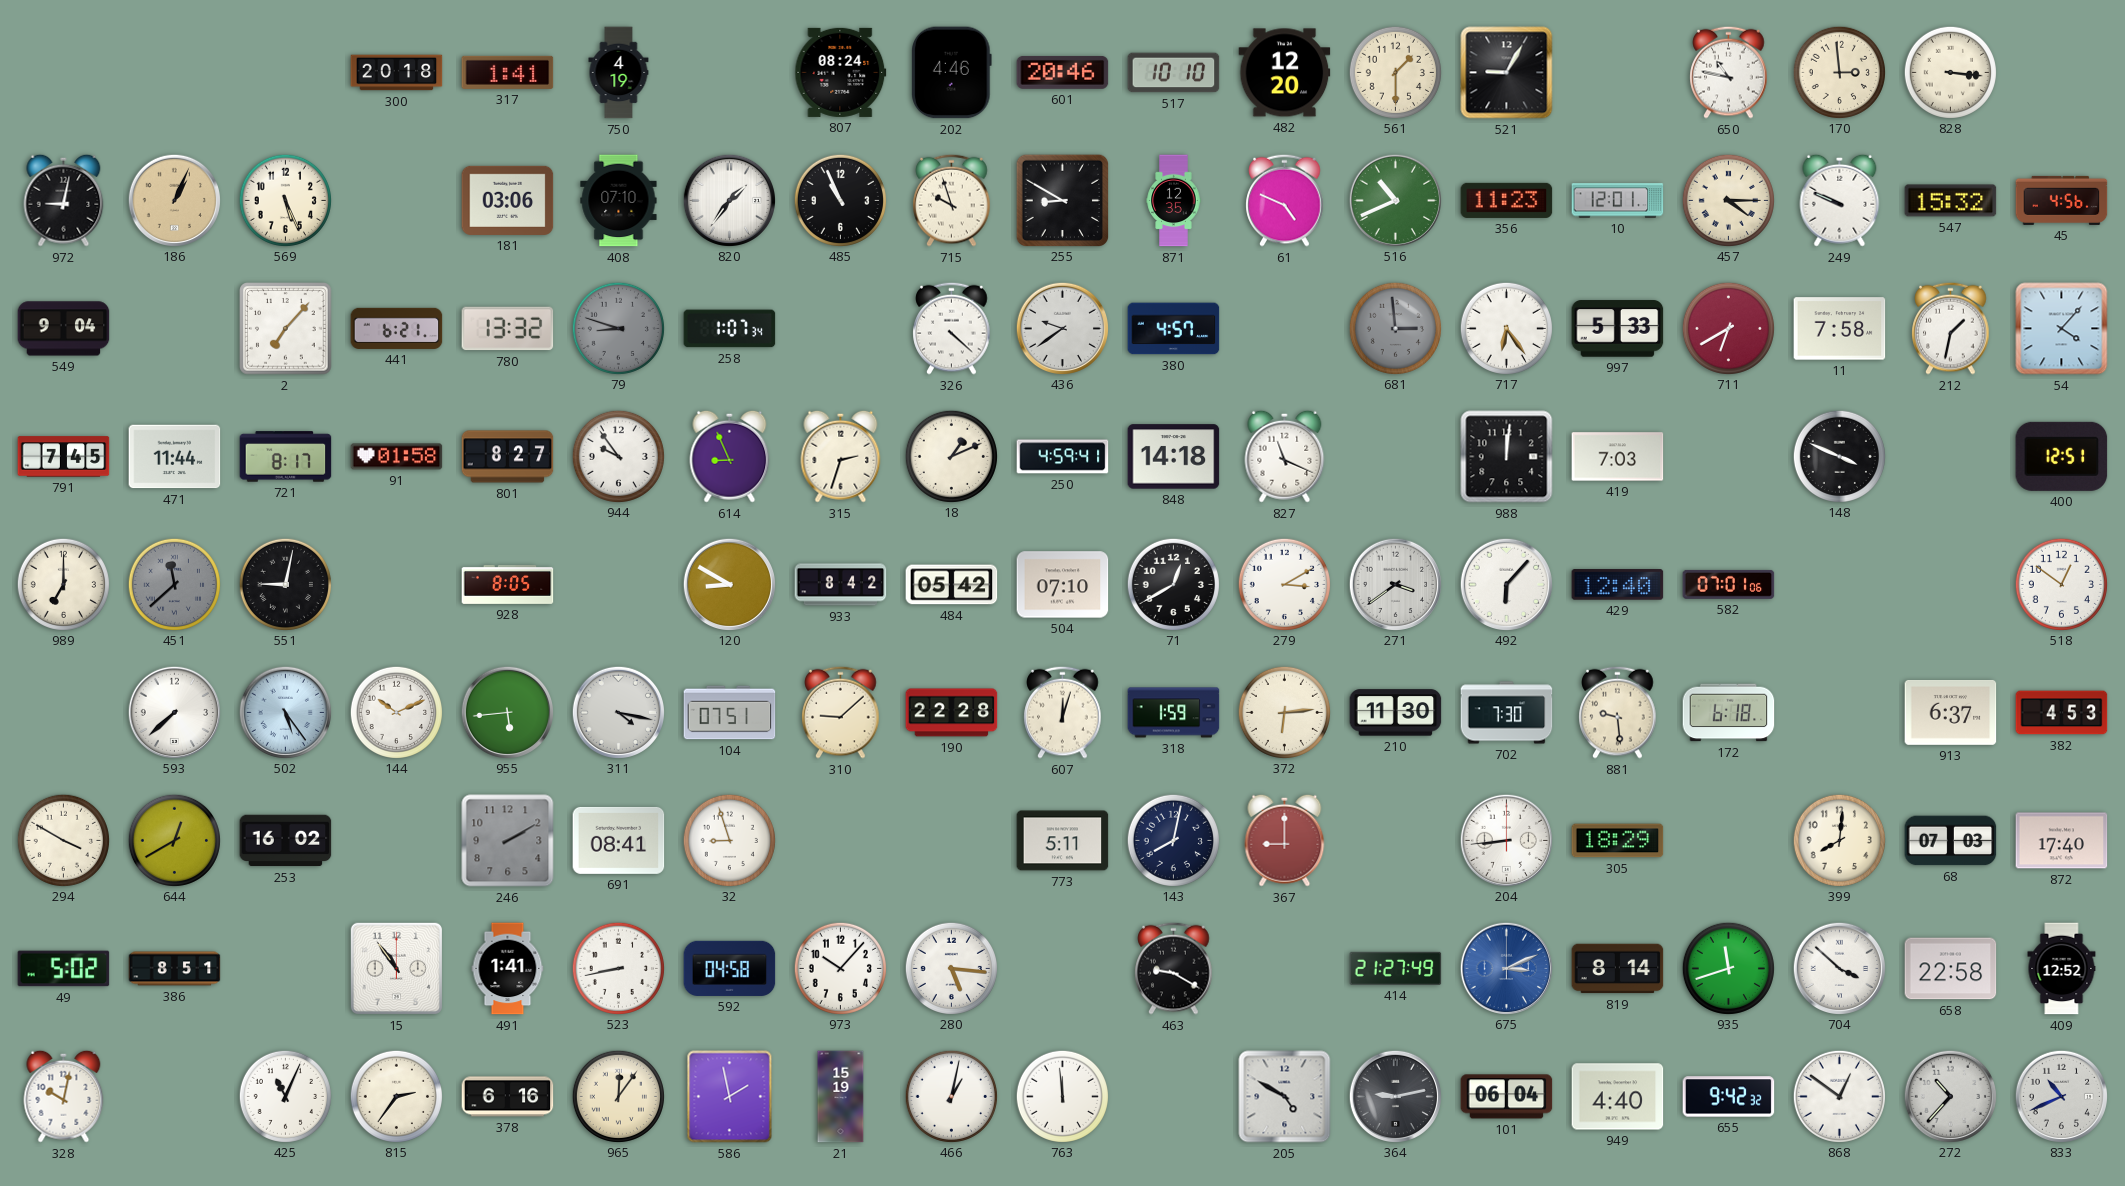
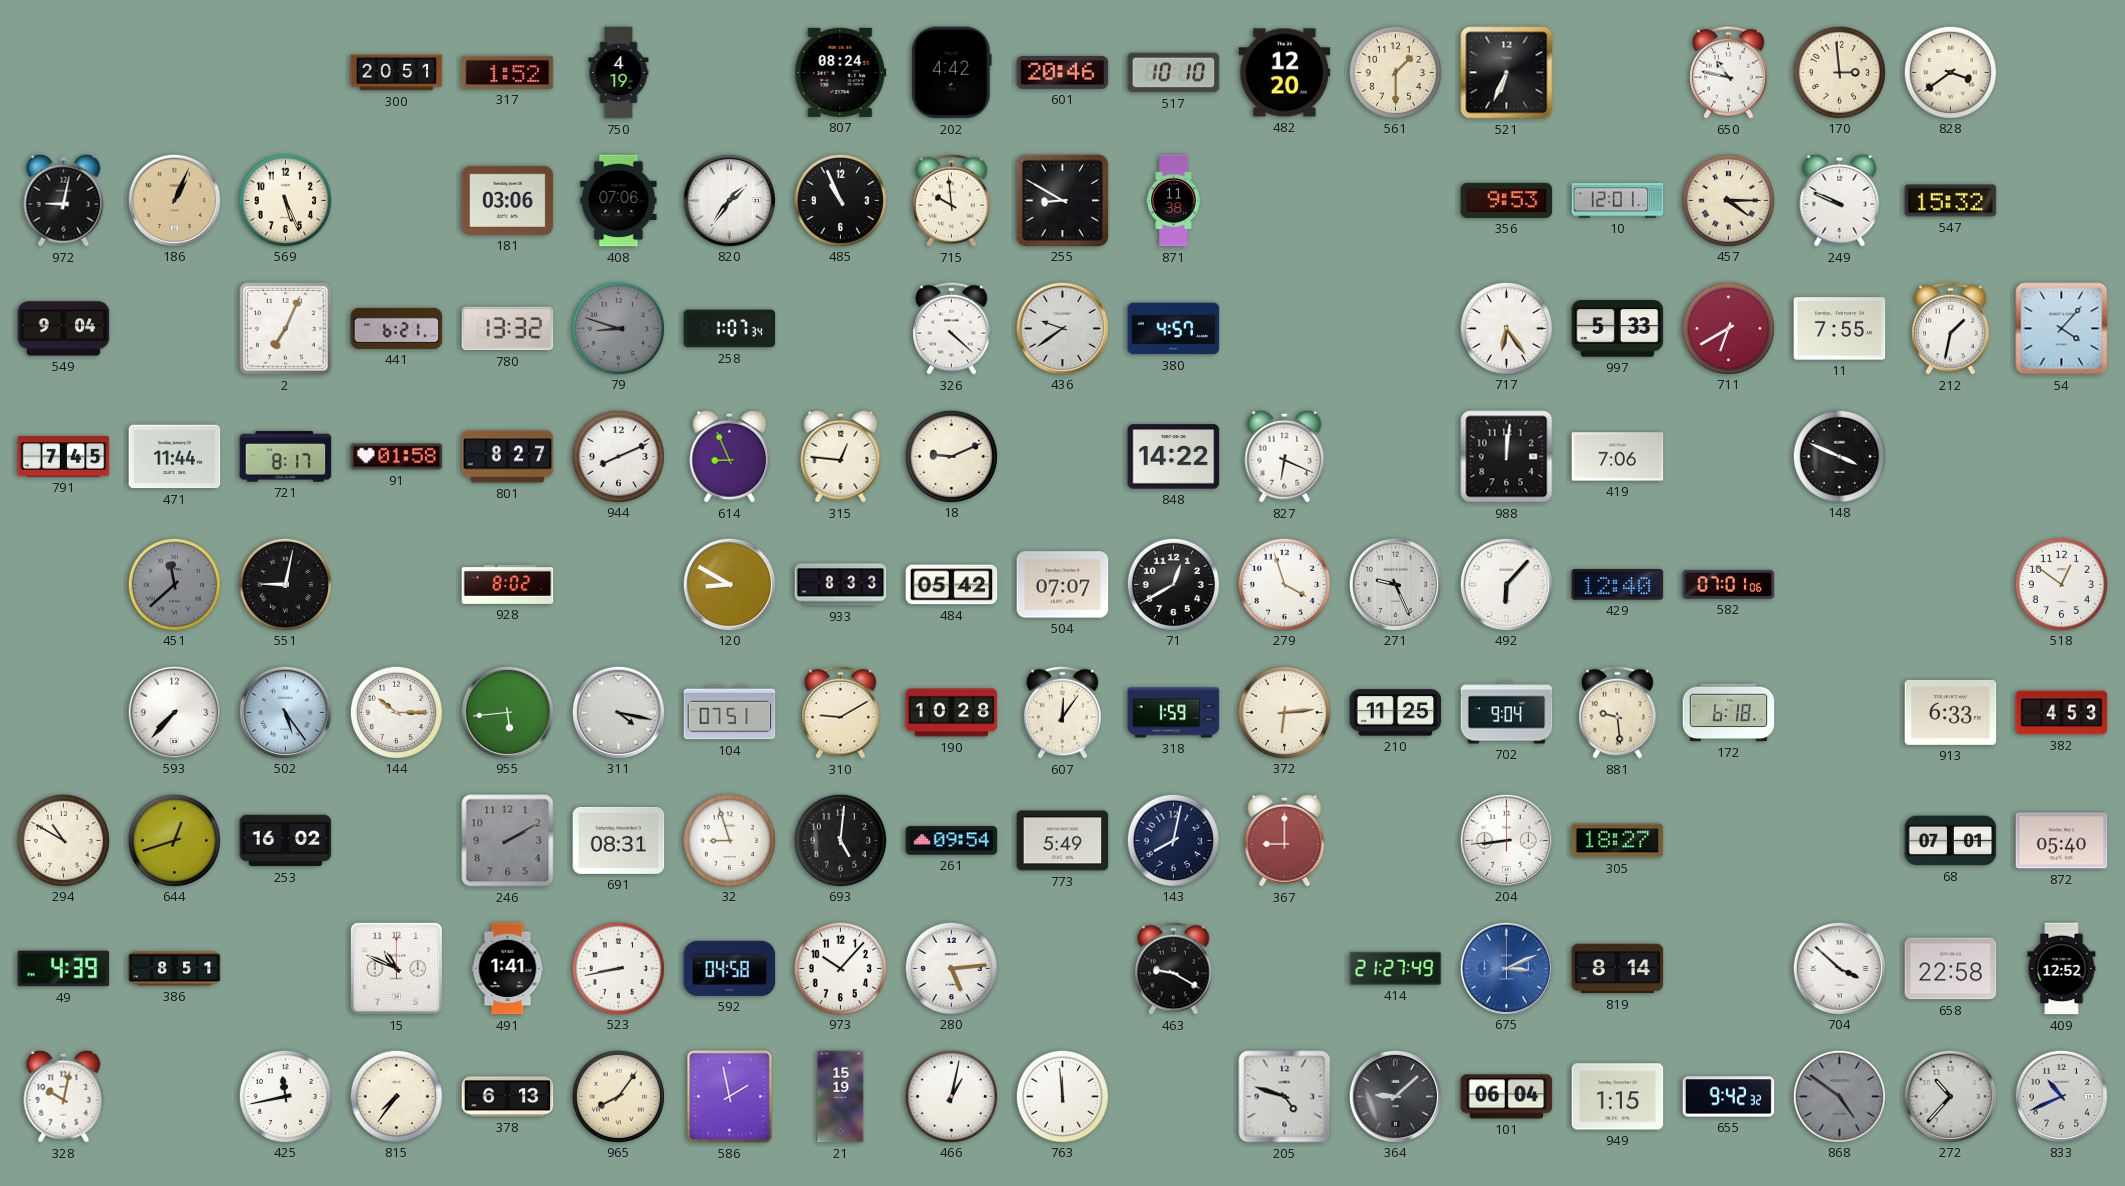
300: 20:18 -> 20:51
317: 1:41 -> 1:52
202: 4:46 -> 4:42
521: 9:05 -> 6:34
828: 3:16 -> 3:39
408: 07:10 -> 07:06
715: 9:57 -> 9:59
871: 12:35 -> 11:38
61: 4:49 -> none
516: 10:41 -> none
356: 11:23 -> 9:53
45: 4:56 -> none
2: 7:07 -> 7:04
681: 2:59 -> none
11: 7:58 -> 7:55
944: 9:54 -> 8:11
315: 2:33 -> 12:46
18: 1:11 -> 9:11
250: 4:59 -> none
848: 14:18 -> 14:22
827: 11:19 -> 6:19
419: 7:03 -> 7:06
400: 12:51 -> none
989: 7:00 -> none
928: 8:05 -> 8:02
933: 8:42 -> 8:33
504: 07:10 -> 07:07
279: 3:10 -> 3:57
271: 3:39 -> 9:26
593: 7:38 -> 7:37
144: 10:11 -> 10:15
310: 9:08 -> 9:10
190: 22:28 -> 10:28
607: 12:03 -> 12:06
210: 11:30 -> 11:25
702: 7:30 -> 9:04
913: 6:37 -> 6:33
294: 3:50 -> 10:50
644: 12:40 -> 12:42
691: 08:41 -> 08:31
693: none -> 5:01
261: none -> 09:54
773: 5:11 -> 5:49
305: 18:29 -> 18:27
399: 8:01 -> none
68: 07:03 -> 07:01
872: 17:40 -> 05:40
49: 5:02 -> 4:39
15: 10:54 -> 10:49
280: 5:16 -> 5:14
935: 11:42 -> none
425: 11:04 -> 11:43
815: 2:36 -> 7:36
378: 6:16 -> 6:13
965: 12:06 -> 8:06
205: 4:50 -> 4:48
364: 9:13 -> 9:08
949: 4:40 -> 1:15
868: 12:51 -> 4:51
868 dial: white -> grey
